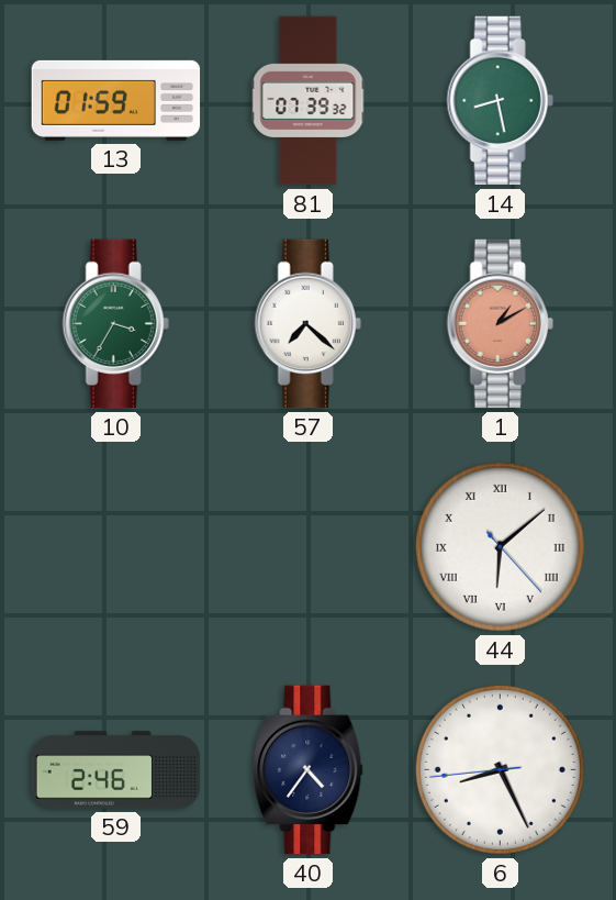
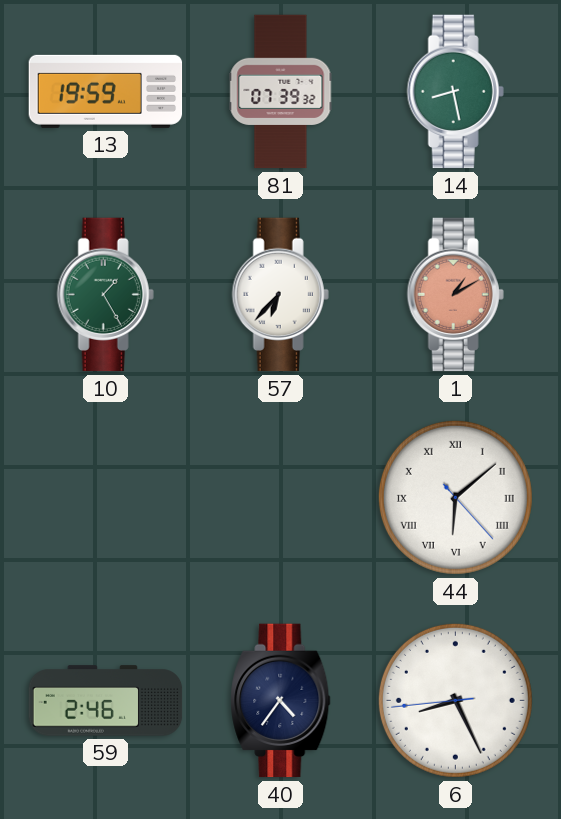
13: 01:59 -> 19:59
10: 3:35 -> 1:25
57: 7:22 -> 6:37
